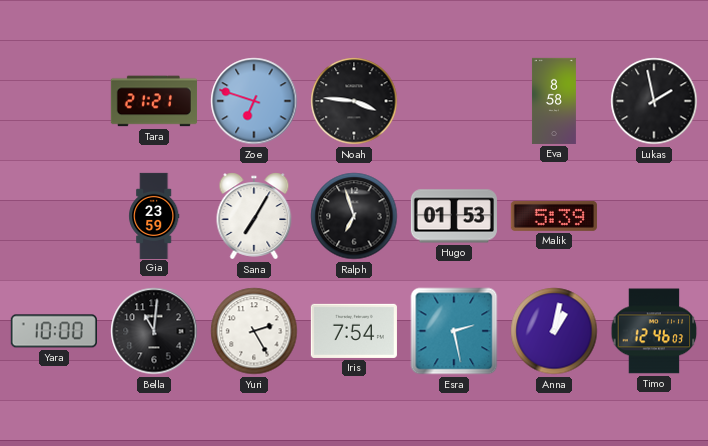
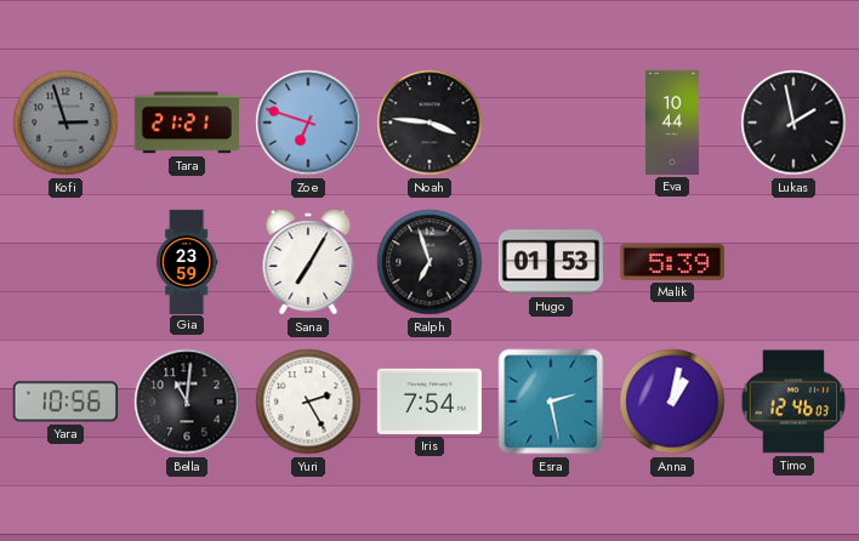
Kofi: none -> 2:57
Eva: 8:58 -> 10:44
Yara: 10:00 -> 10:56
